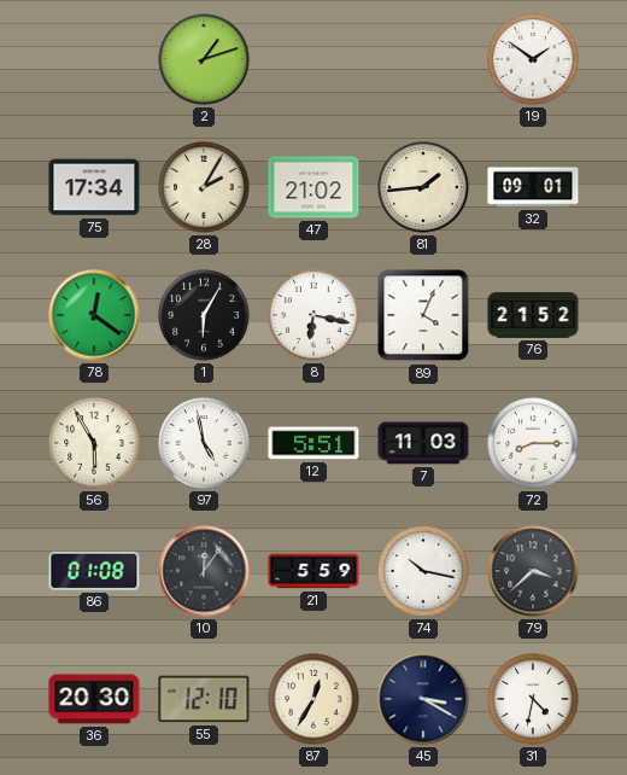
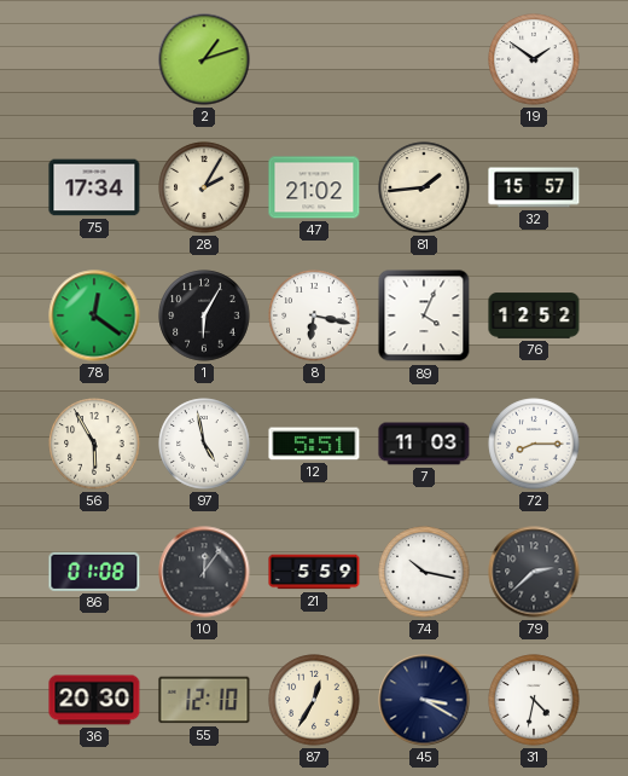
32: 09:01 -> 15:57
76: 21:52 -> 12:52
79: 3:38 -> 2:38
